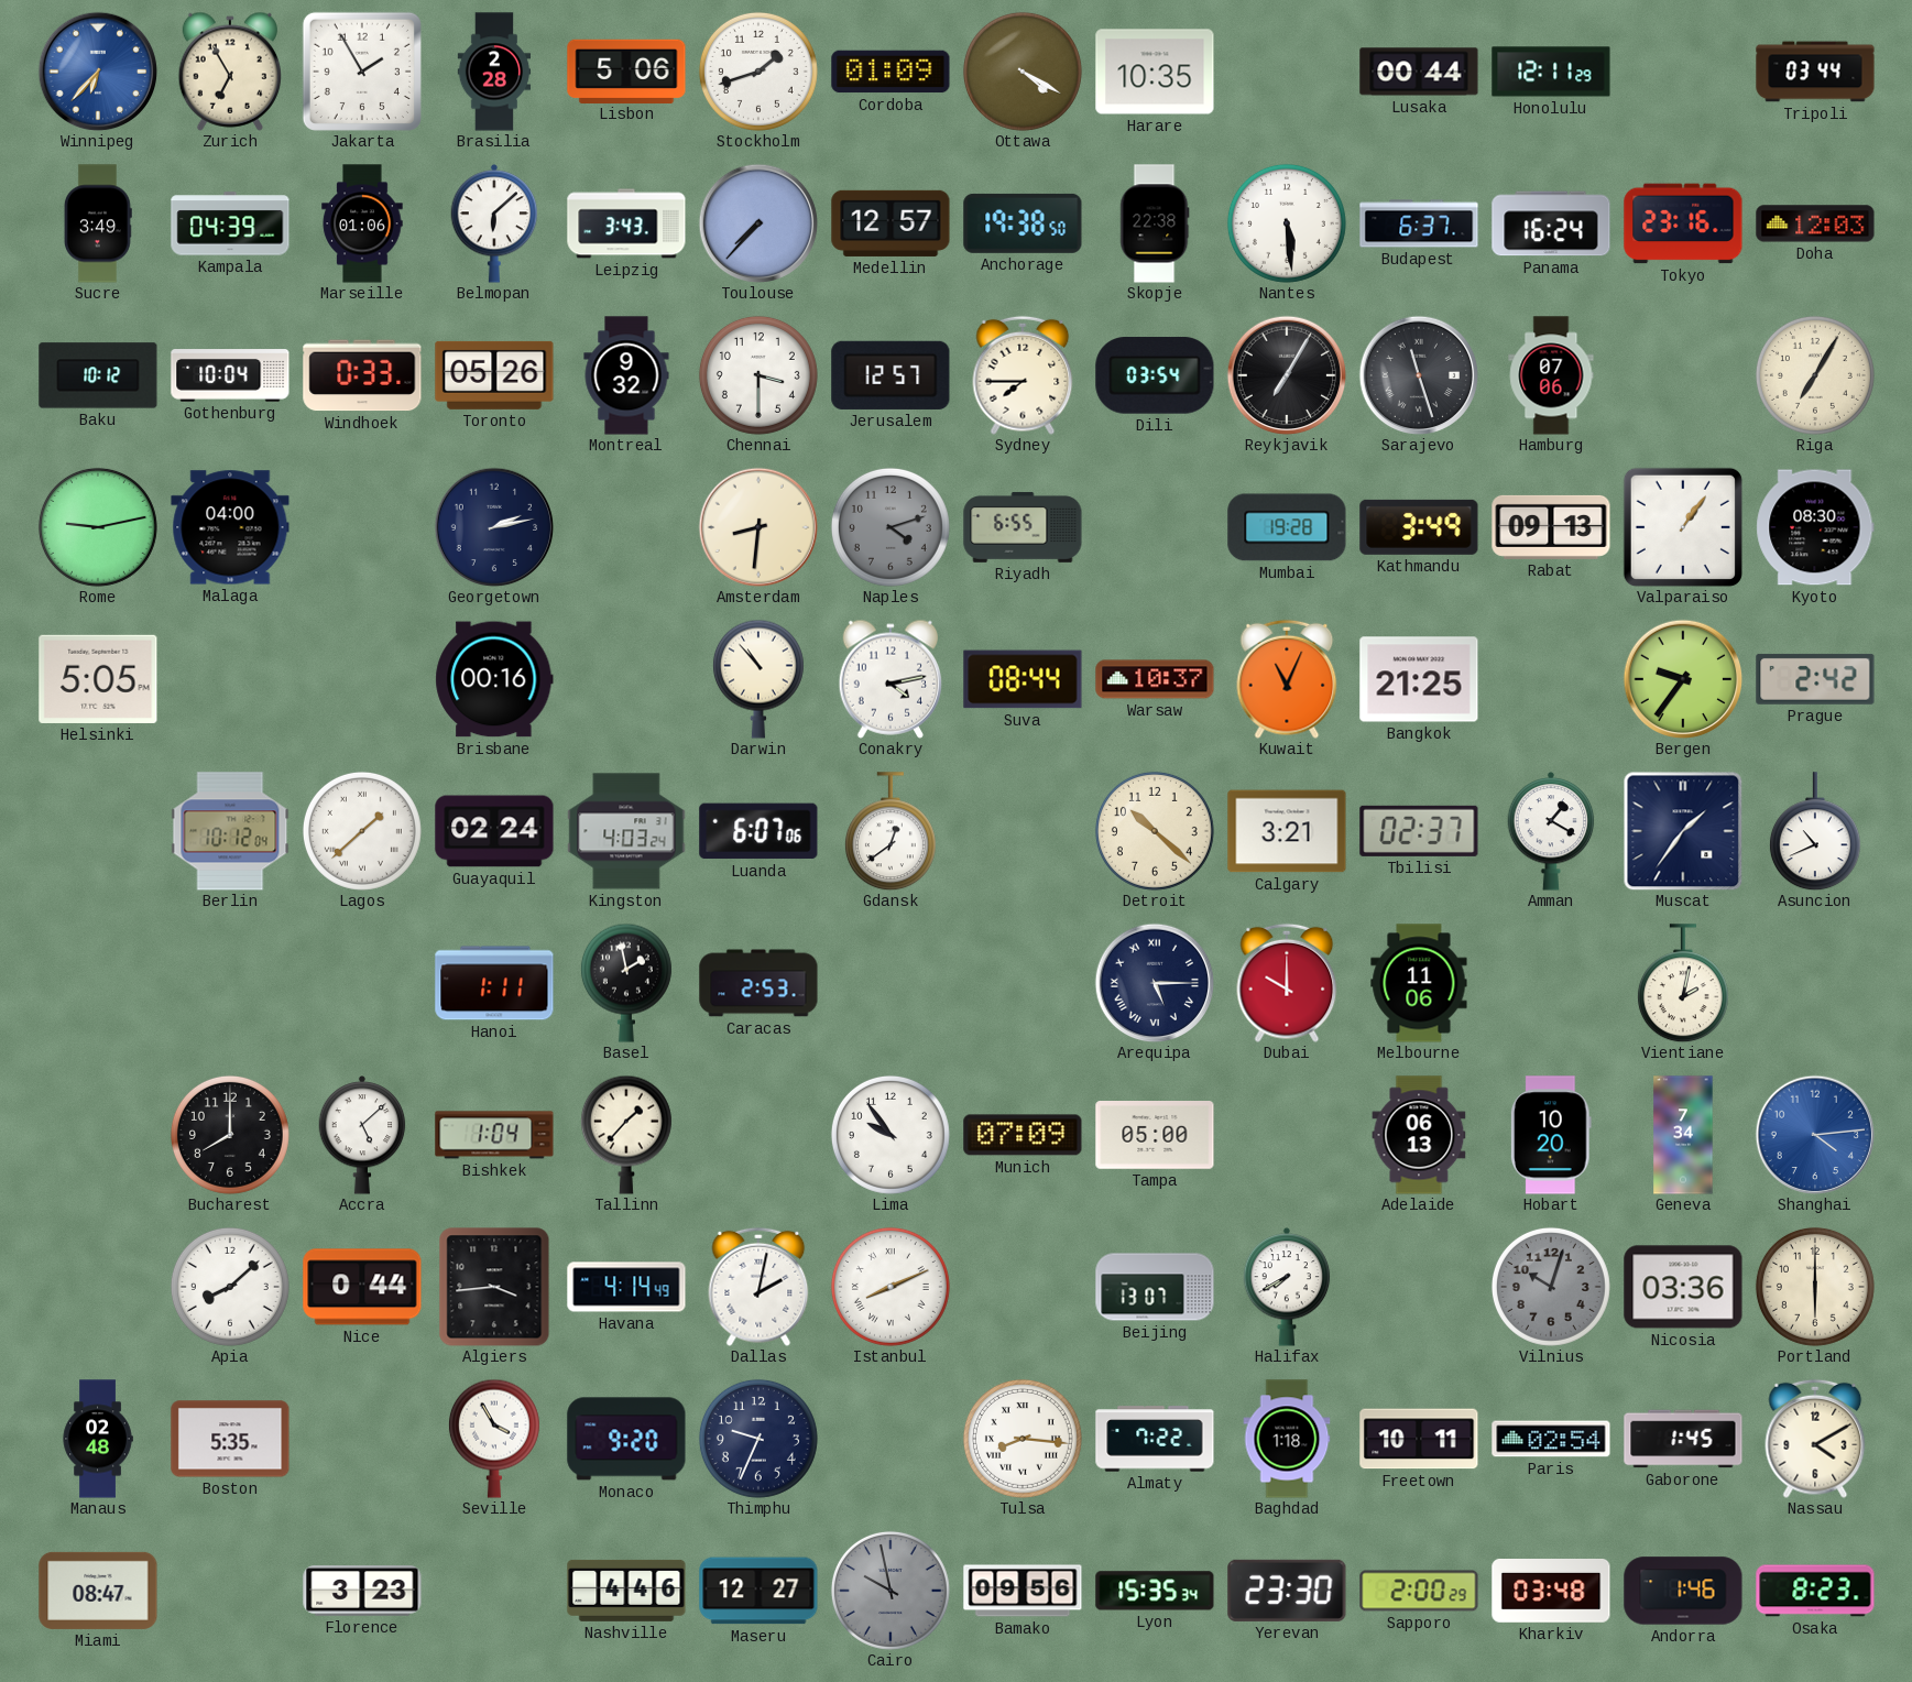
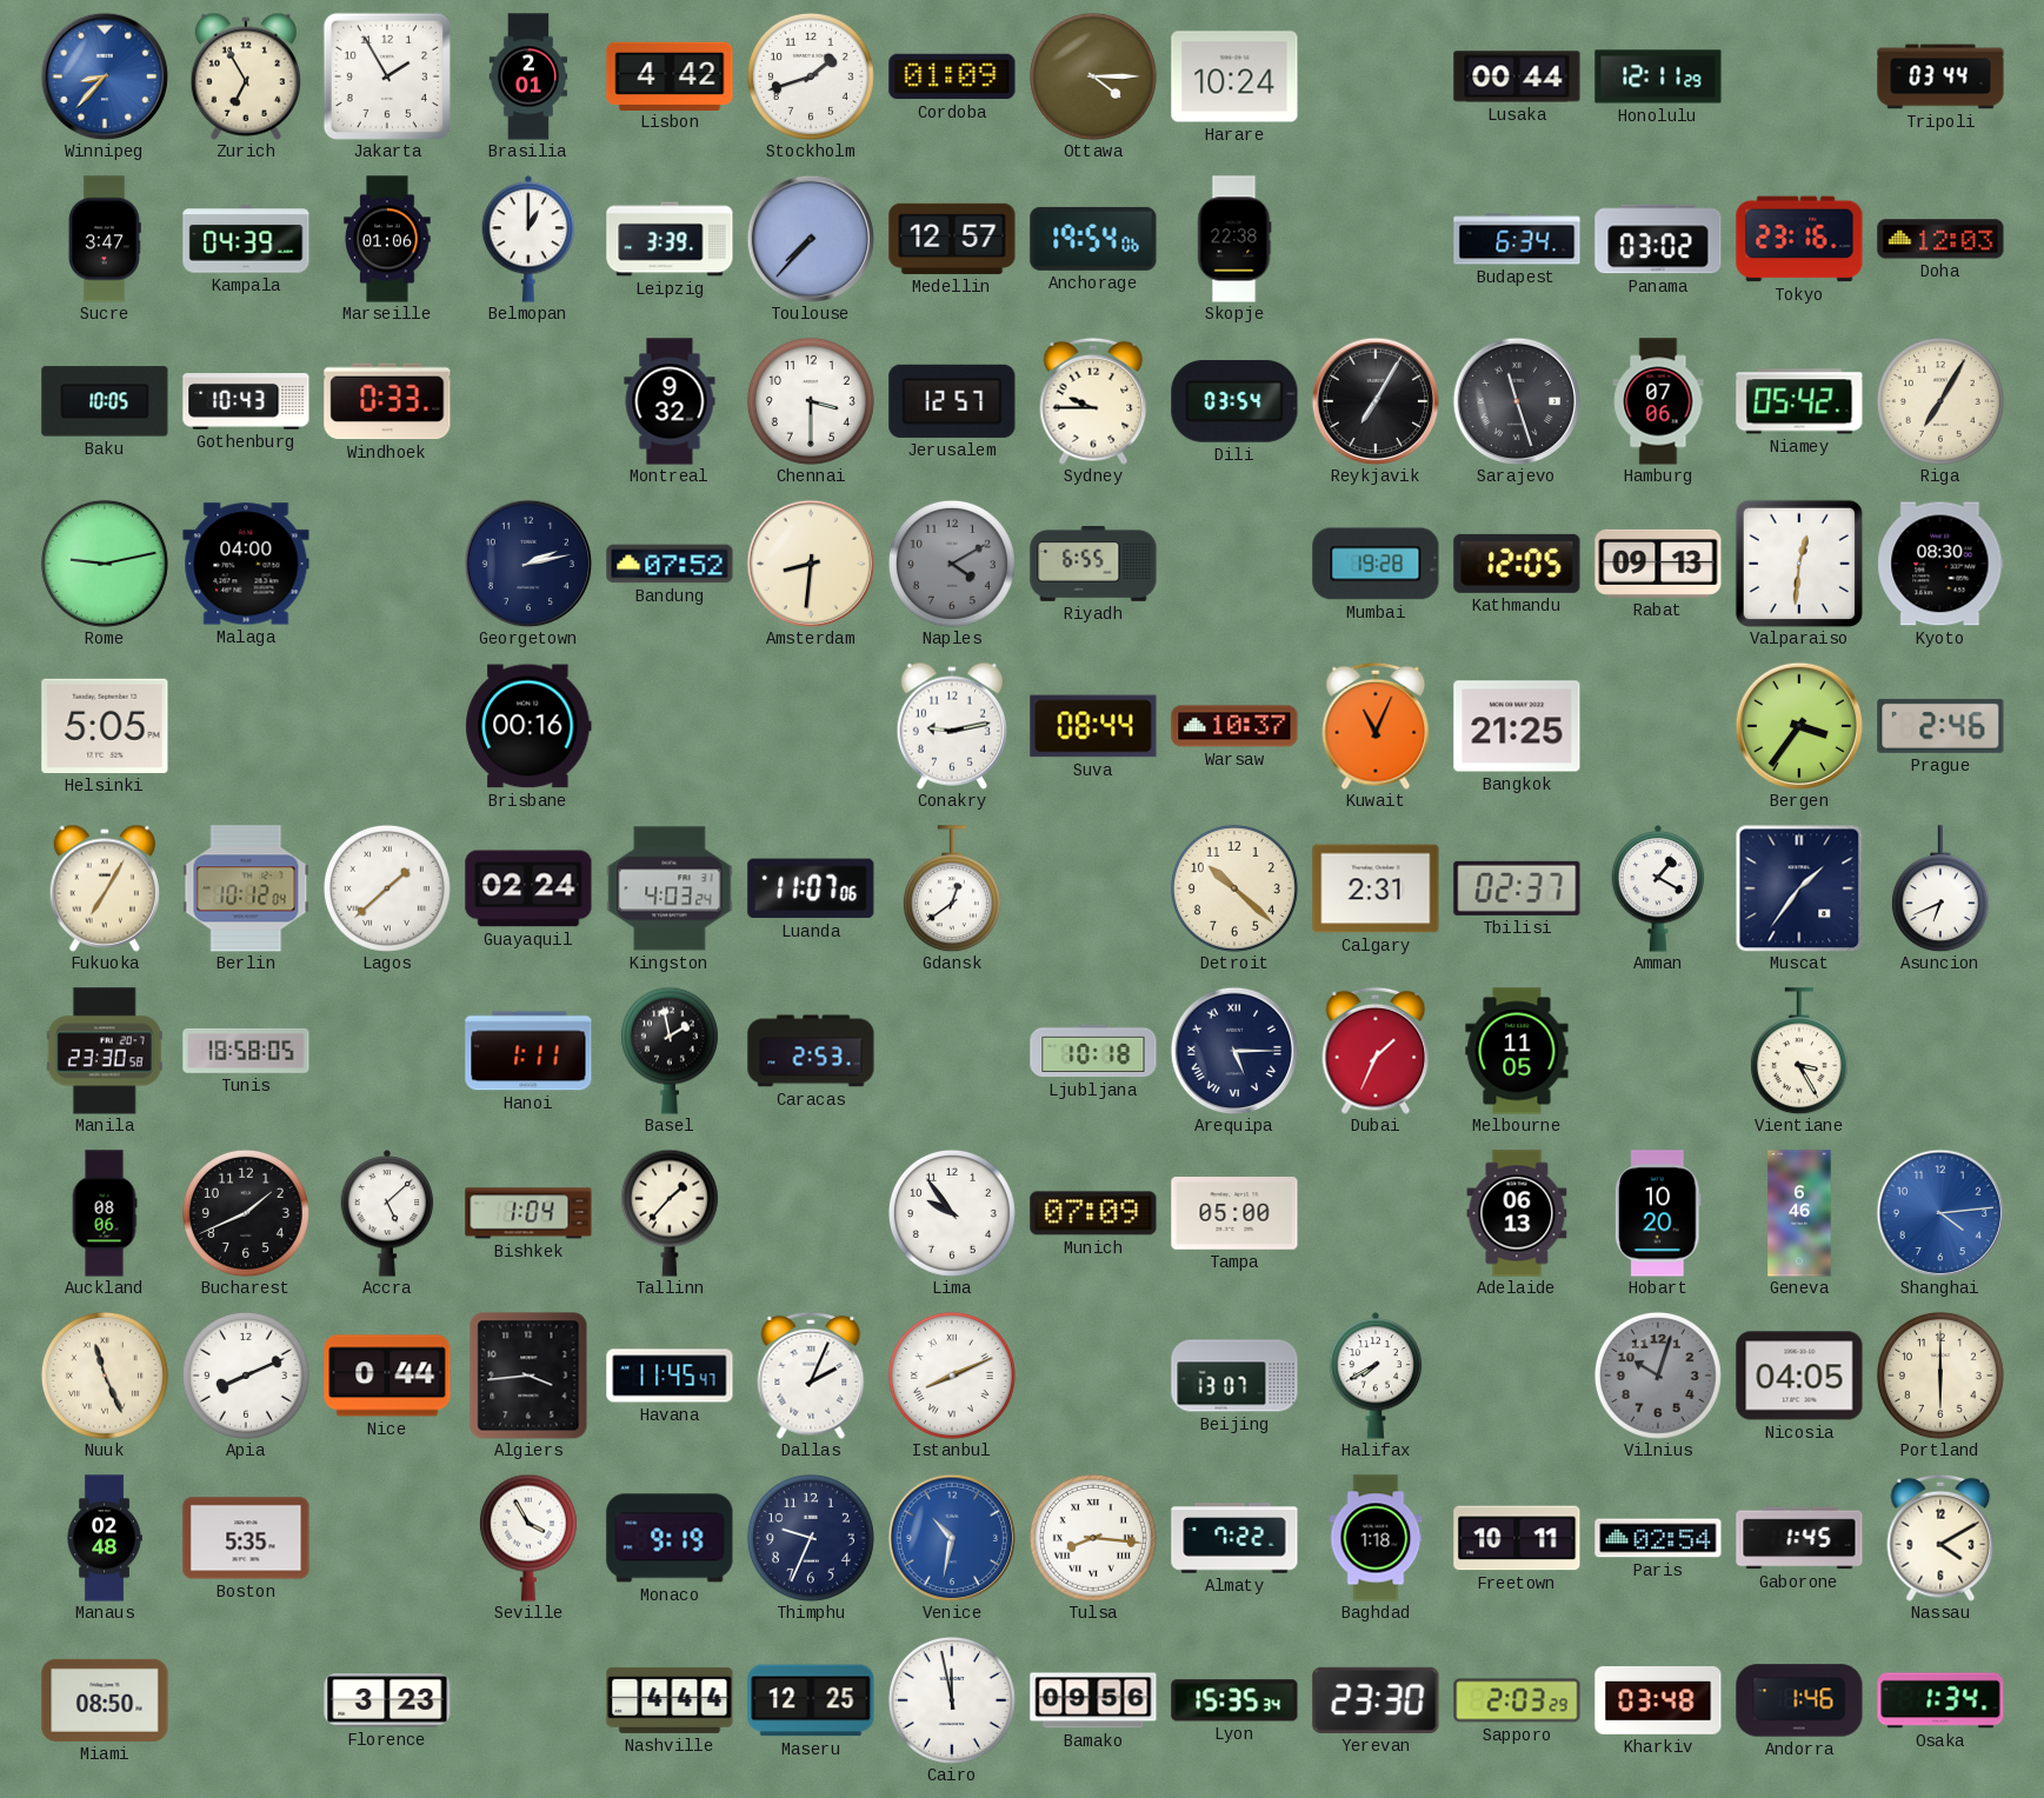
Winnipeg: 6:37 -> 8:37
Brasilia: 2:28 -> 2:01
Lisbon: 5:06 -> 4:42
Ottawa: 4:20 -> 4:15
Harare: 10:35 -> 10:24
Sucre: 3:49 -> 3:47
Belmopan: 6:08 -> 1:00
Leipzig: 3:43 -> 3:39
Anchorage: 19:38 -> 19:54
Nantes: 5:29 -> none
Budapest: 6:37 -> 6:34
Panama: 16:24 -> 03:02
Baku: 10:12 -> 10:05
Gothenburg: 10:04 -> 10:43
Toronto: 05:26 -> none
Sydney: 7:45 -> 9:45
Niamey: none -> 05:42
Bandung: none -> 07:52
Naples: 4:12 -> 4:10
Kathmandu: 3:49 -> 12:05
Valparaiso: 1:06 -> 12:31
Darwin: 10:53 -> none
Conakry: 4:13 -> 9:13
Bergen: 9:36 -> 3:36
Prague: 2:42 -> 2:46
Fukuoka: none -> 7:05
Luanda: 6:07 -> 11:07
Calgary: 3:21 -> 2:31
Asuncion: 10:41 -> 6:41
Manila: none -> 23:30
Tunis: none -> 18:58
Ljubljana: none -> 10:18
Dubai: 10:00 -> 1:34
Melbourne: 11:06 -> 11:05
Vientiane: 2:02 -> 3:25
Auckland: none -> 08:06
Bucharest: 8:00 -> 1:41
Geneva: 7:34 -> 6:46
Nuuk: none -> 11:26
Apia: 8:08 -> 8:11
Havana: 4:14 -> 11:45
Dallas: 2:02 -> 2:04
Nicosia: 03:36 -> 04:05
Monaco: 9:20 -> 9:19
Venice: none -> 10:32
Miami: 08:47 -> 08:50
Nashville: 4:46 -> 4:44
Maseru: 12:27 -> 12:25
Cairo: 9:58 -> 11:58
Cairo dial: grey -> white
Sapporo: 2:00 -> 2:03
Osaka: 8:23 -> 1:34
